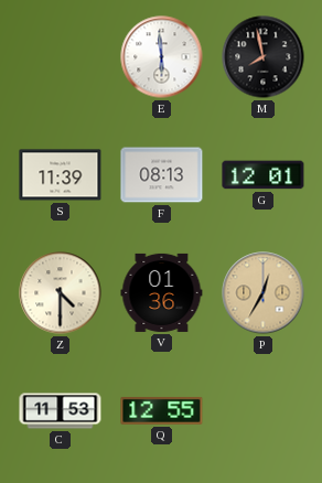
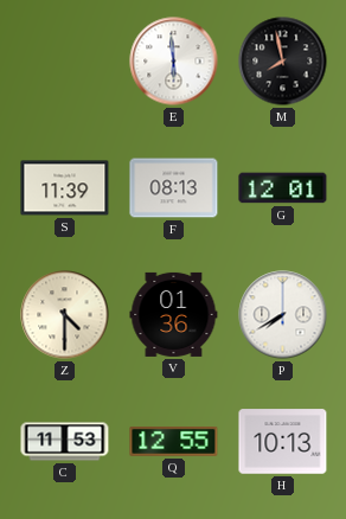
P: 12:35 -> 7:40
P dial: champagne -> white
H: none -> 10:13
